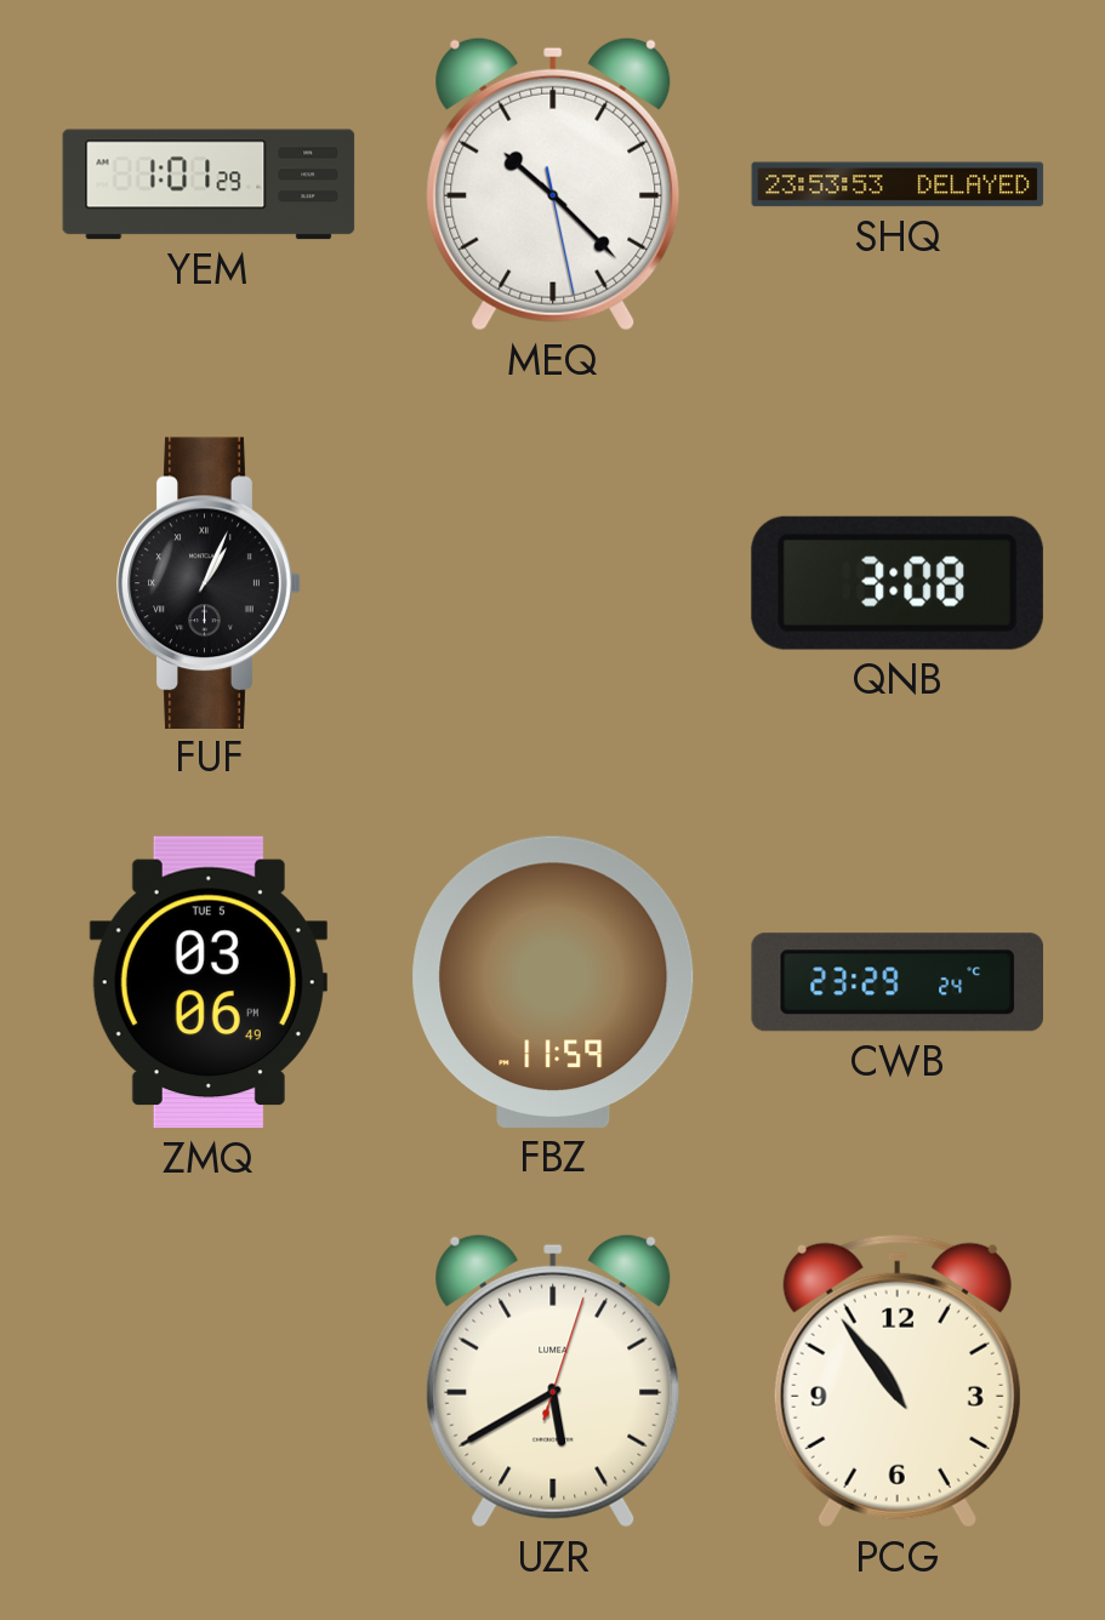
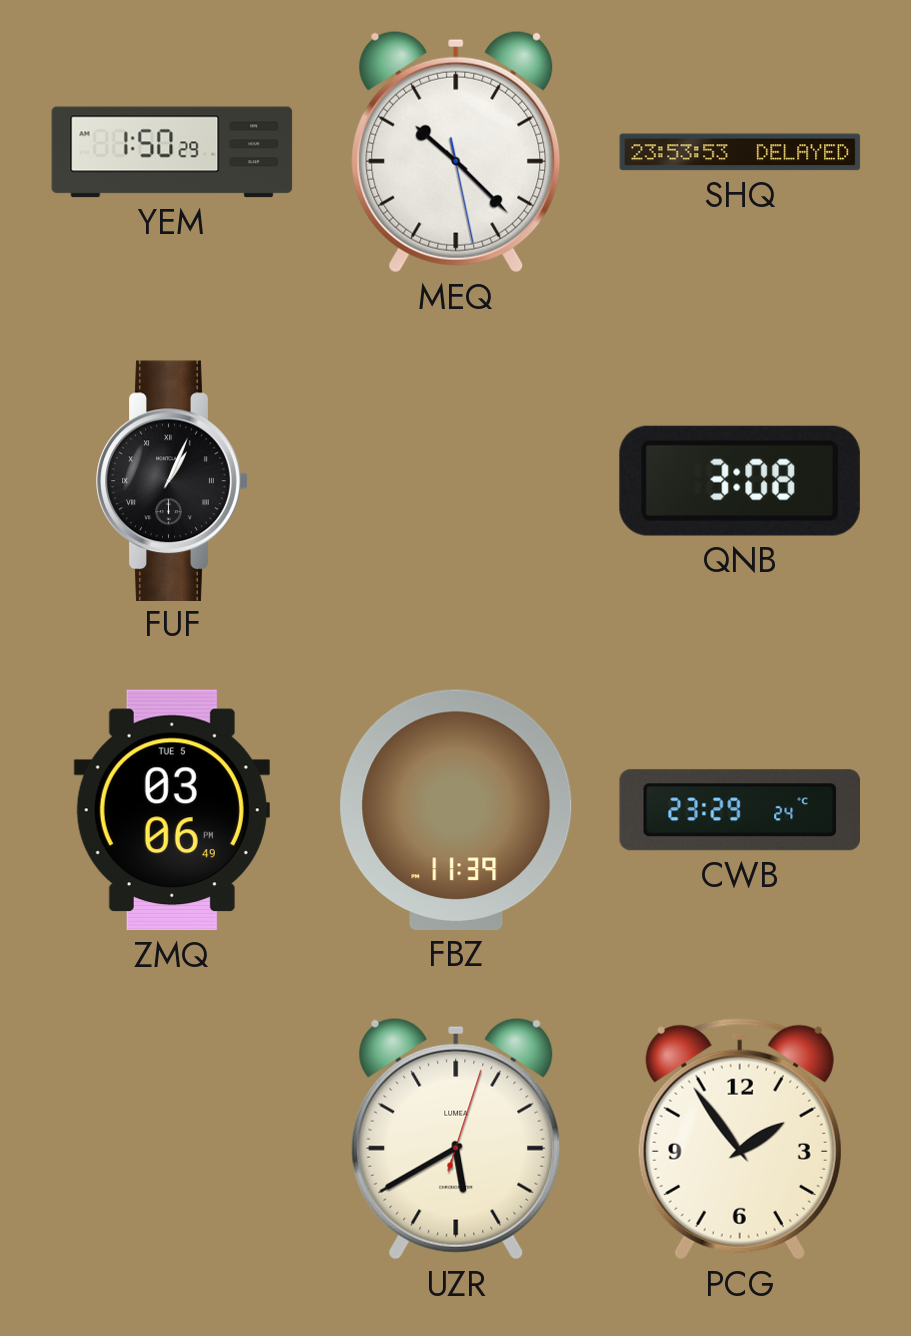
YEM: 1:01 -> 1:50
FBZ: 11:59 -> 11:39
PCG: 10:54 -> 1:54
